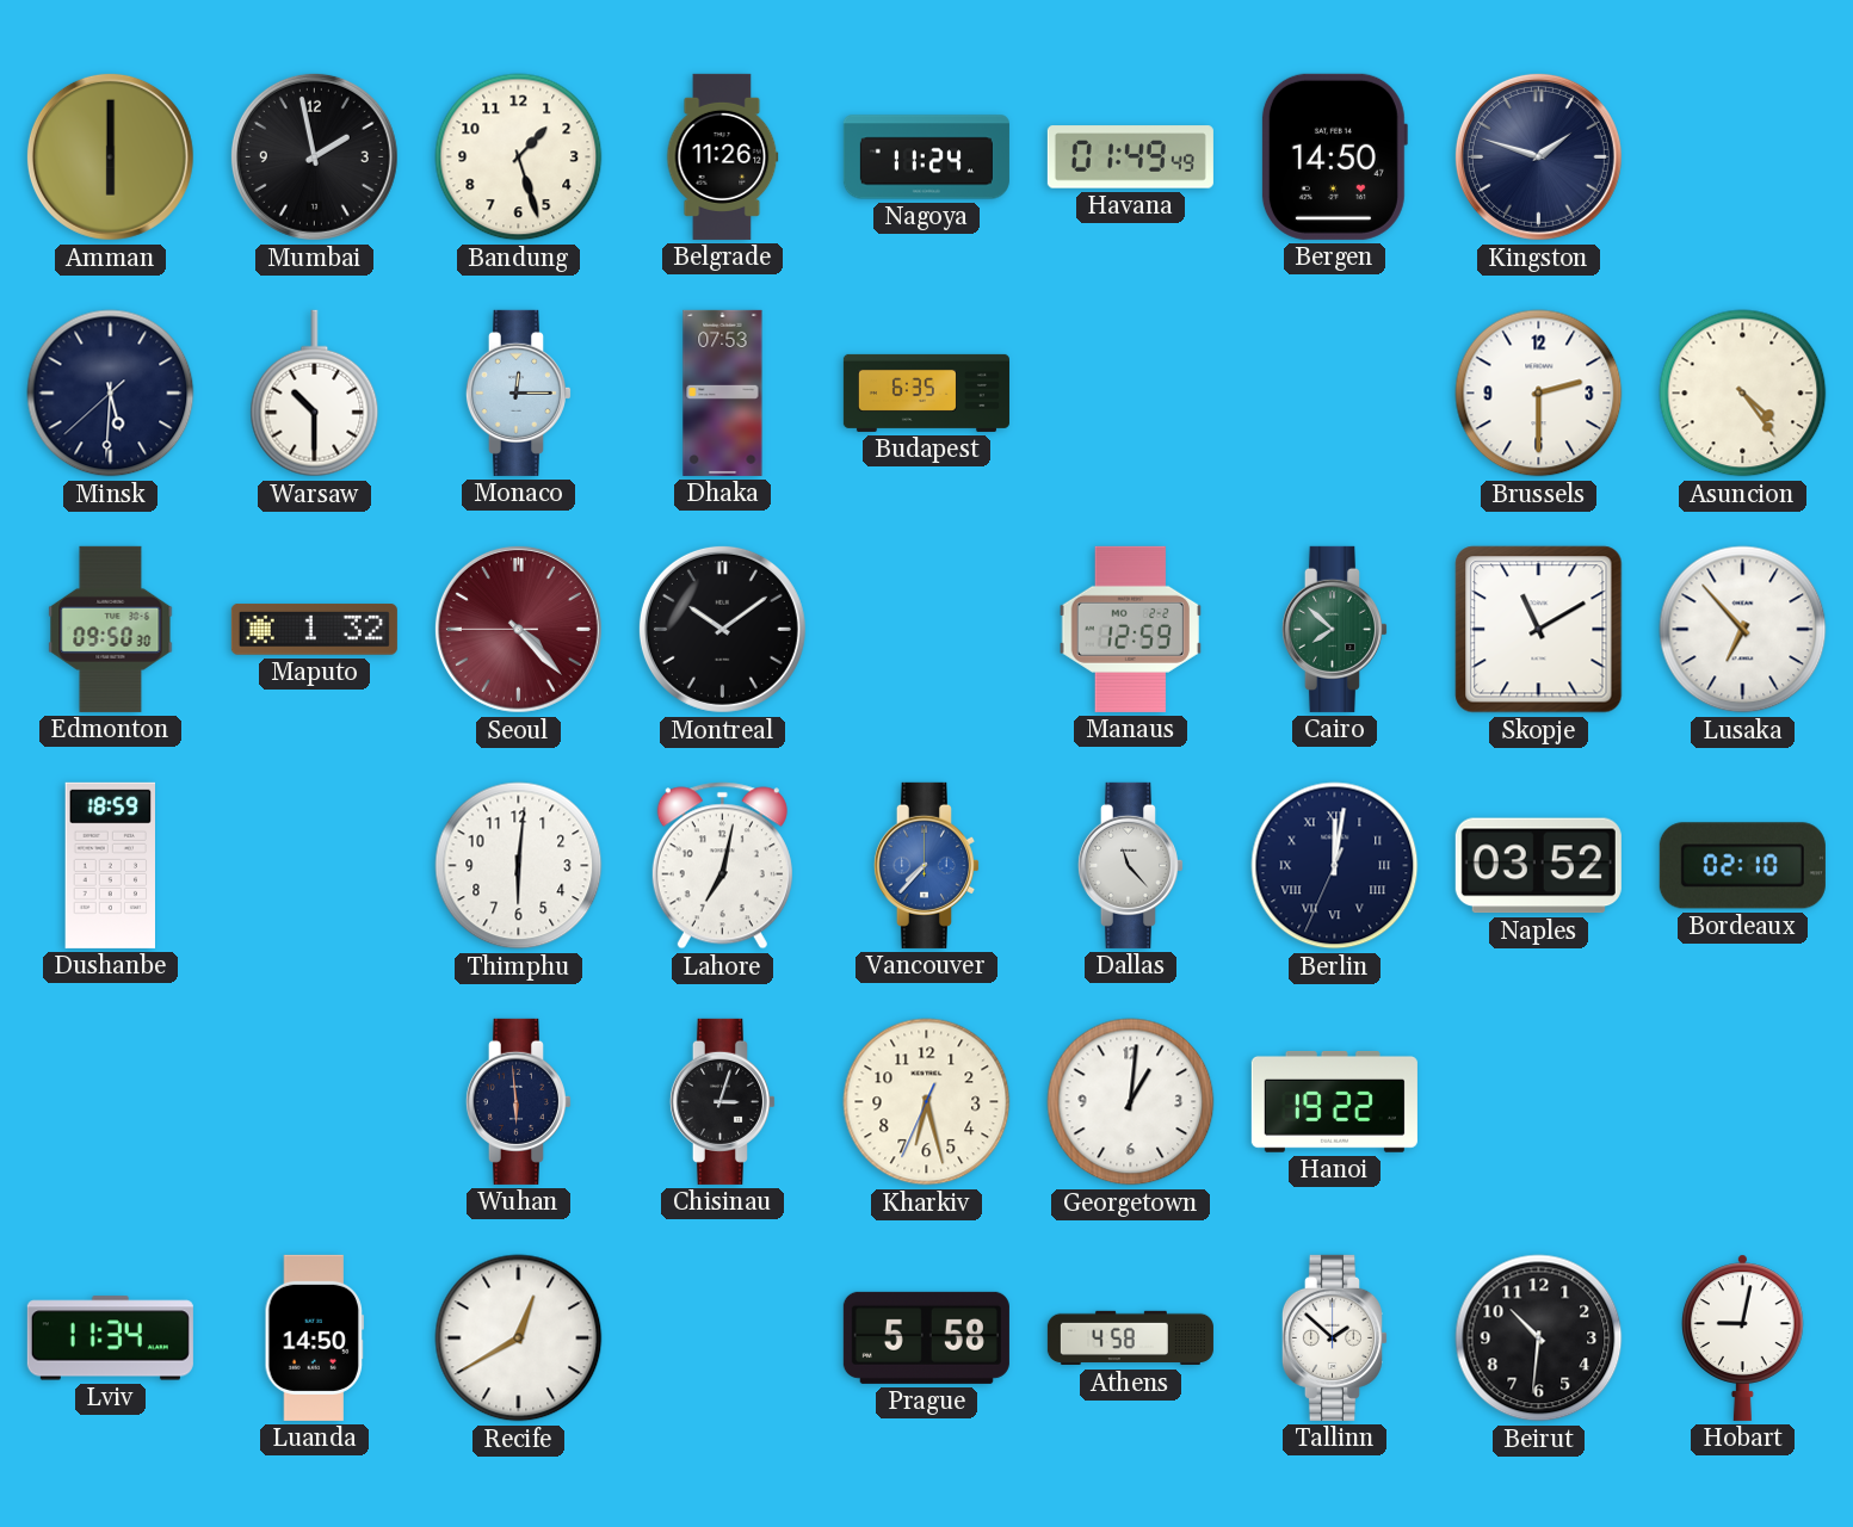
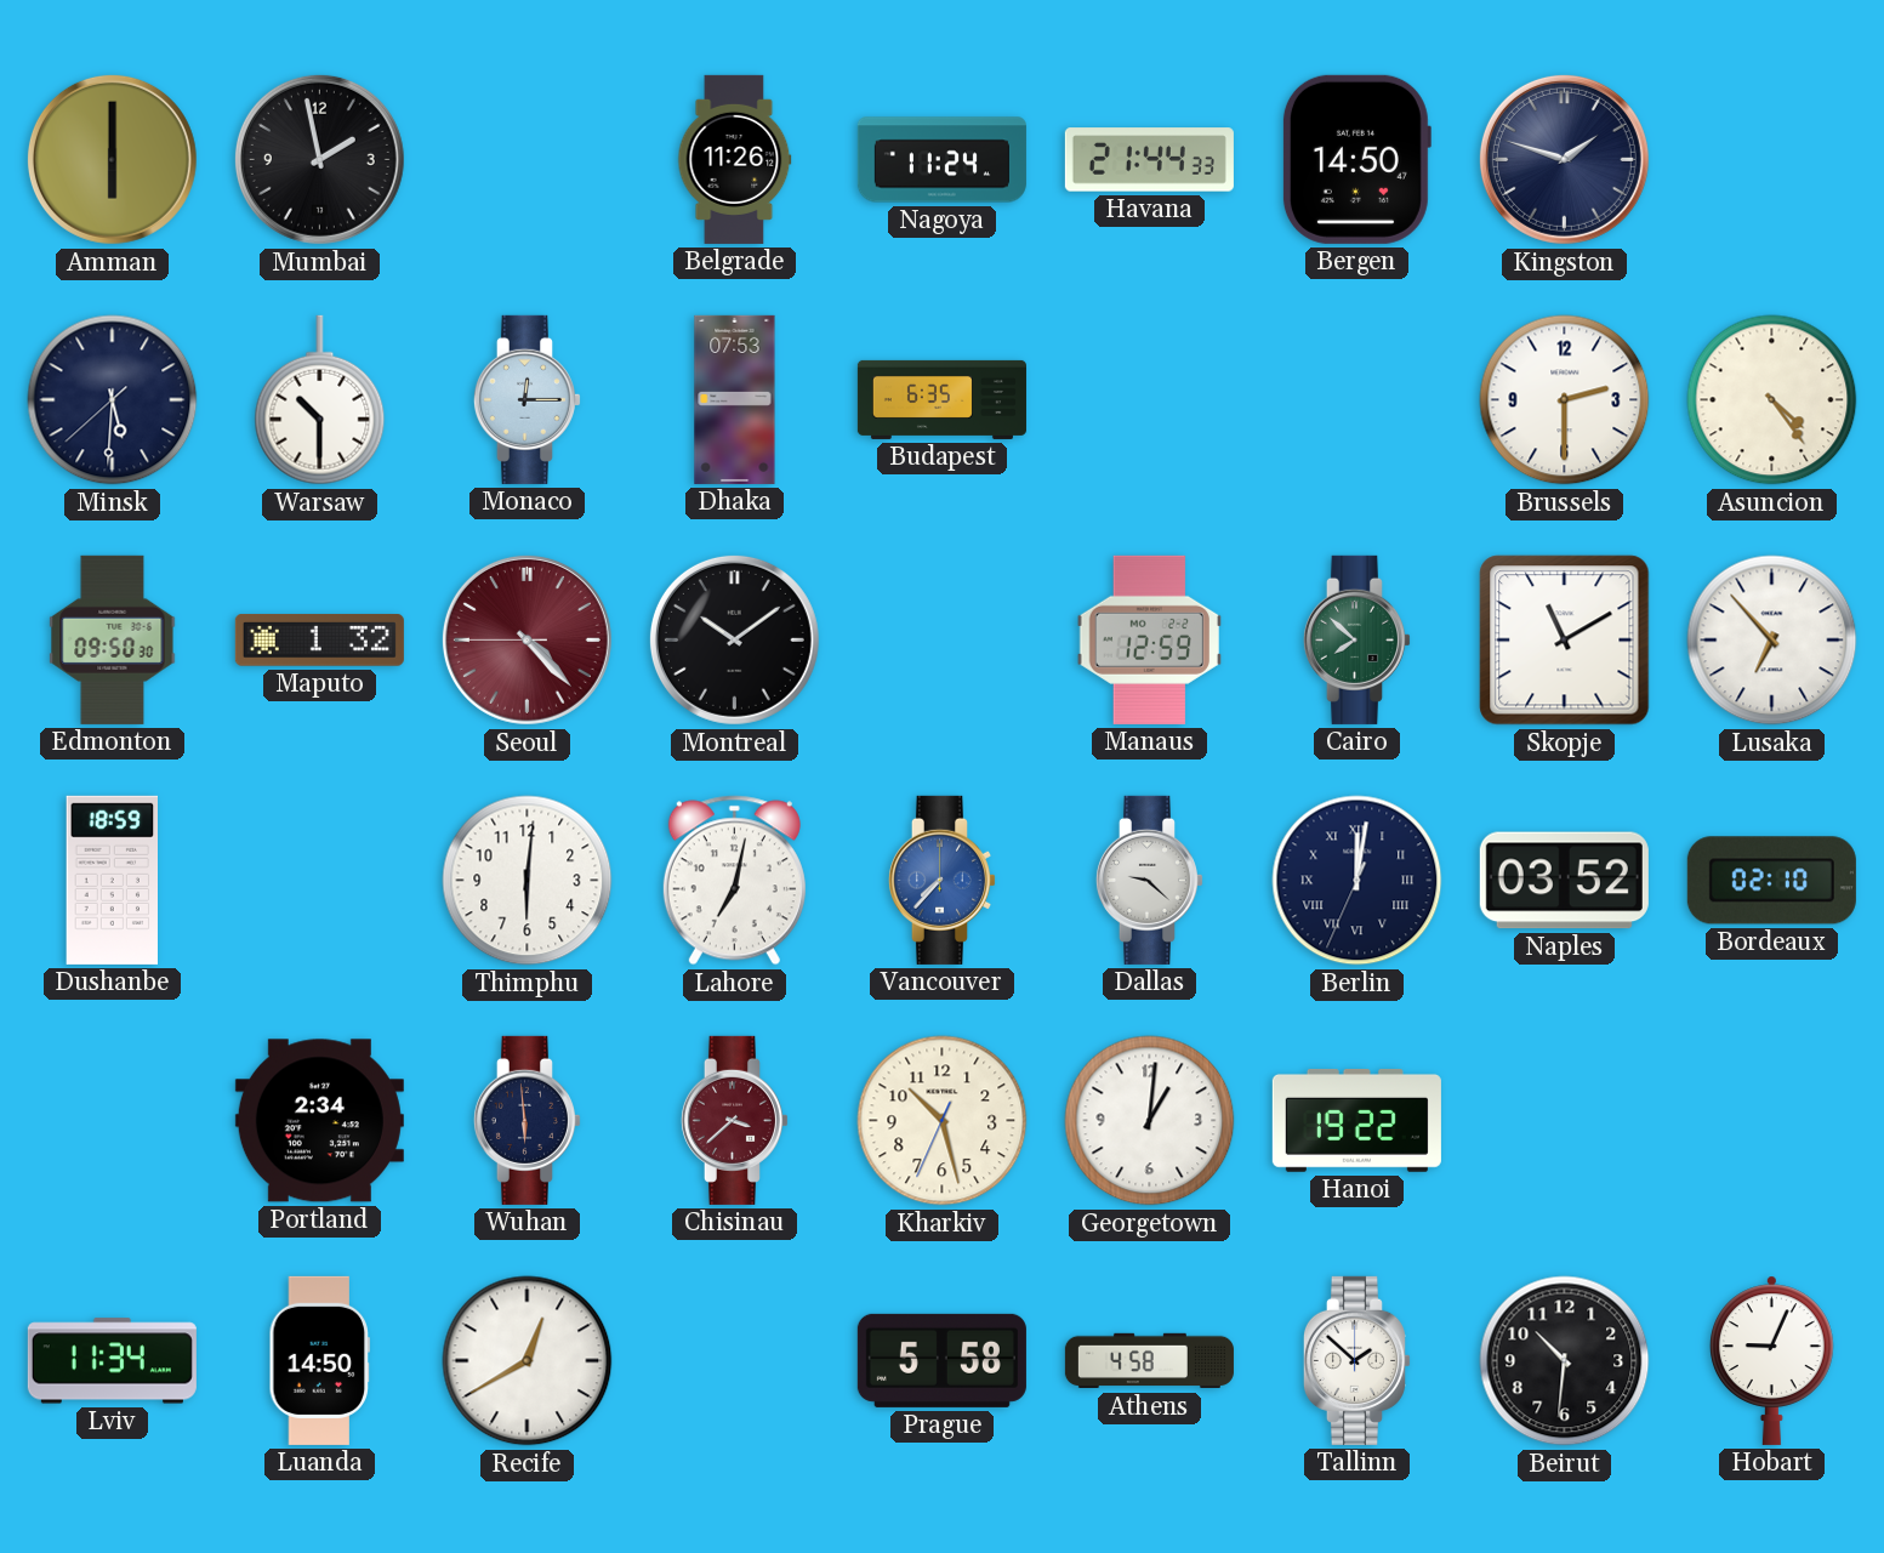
Bandung: 1:27 -> none
Havana: 01:49 -> 21:44
Dallas: 11:23 -> 9:22
Portland: none -> 2:34
Chisinau: 3:03 -> 3:38
Chisinau dial: black -> burgundy
Kharkiv: 6:27 -> 10:27
Hobart: 9:02 -> 9:04
